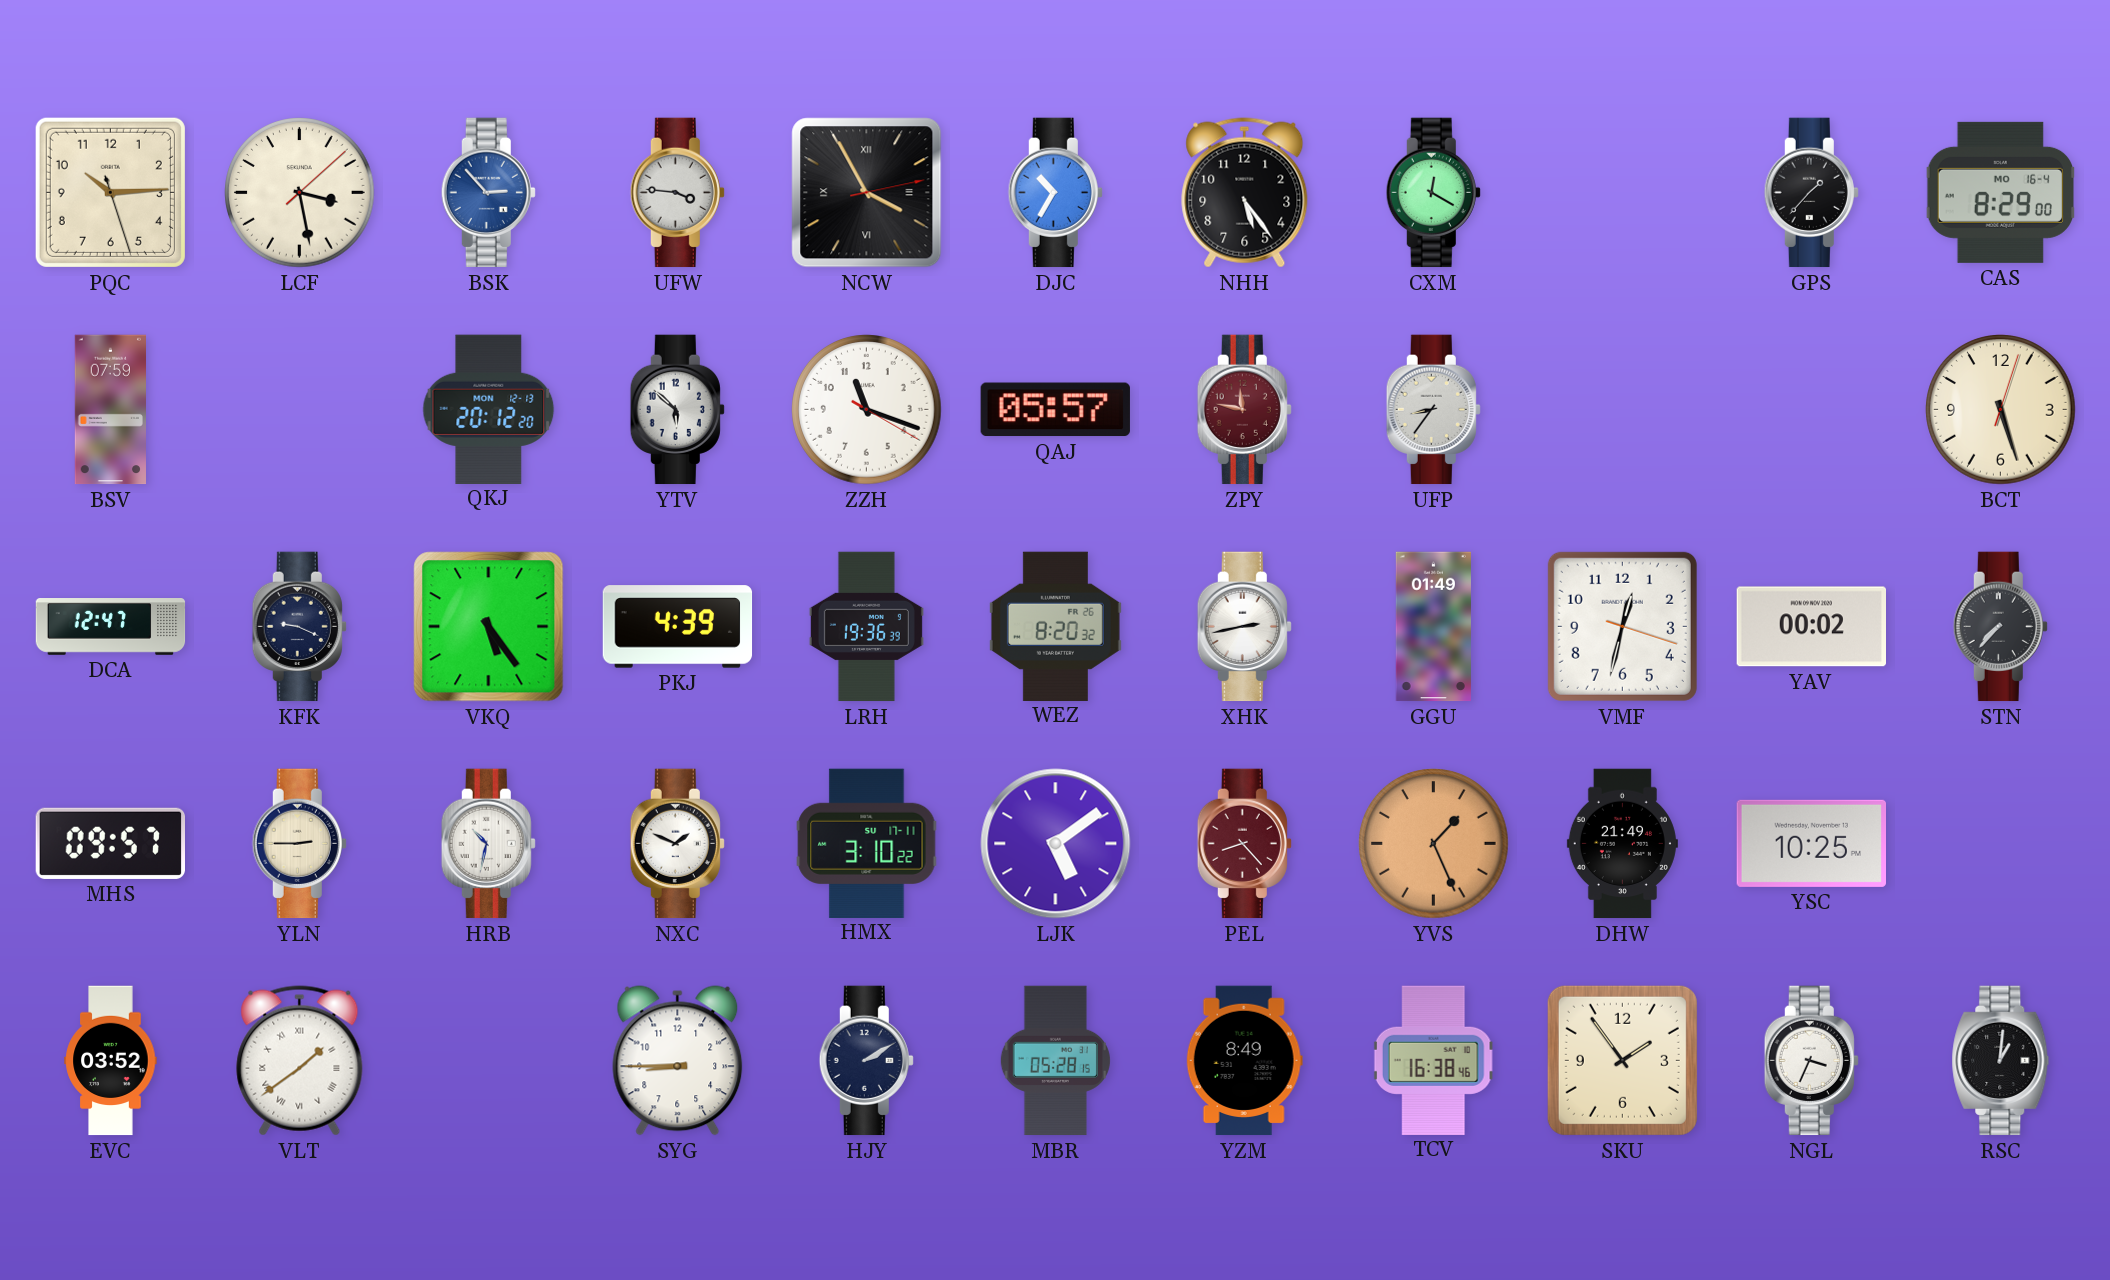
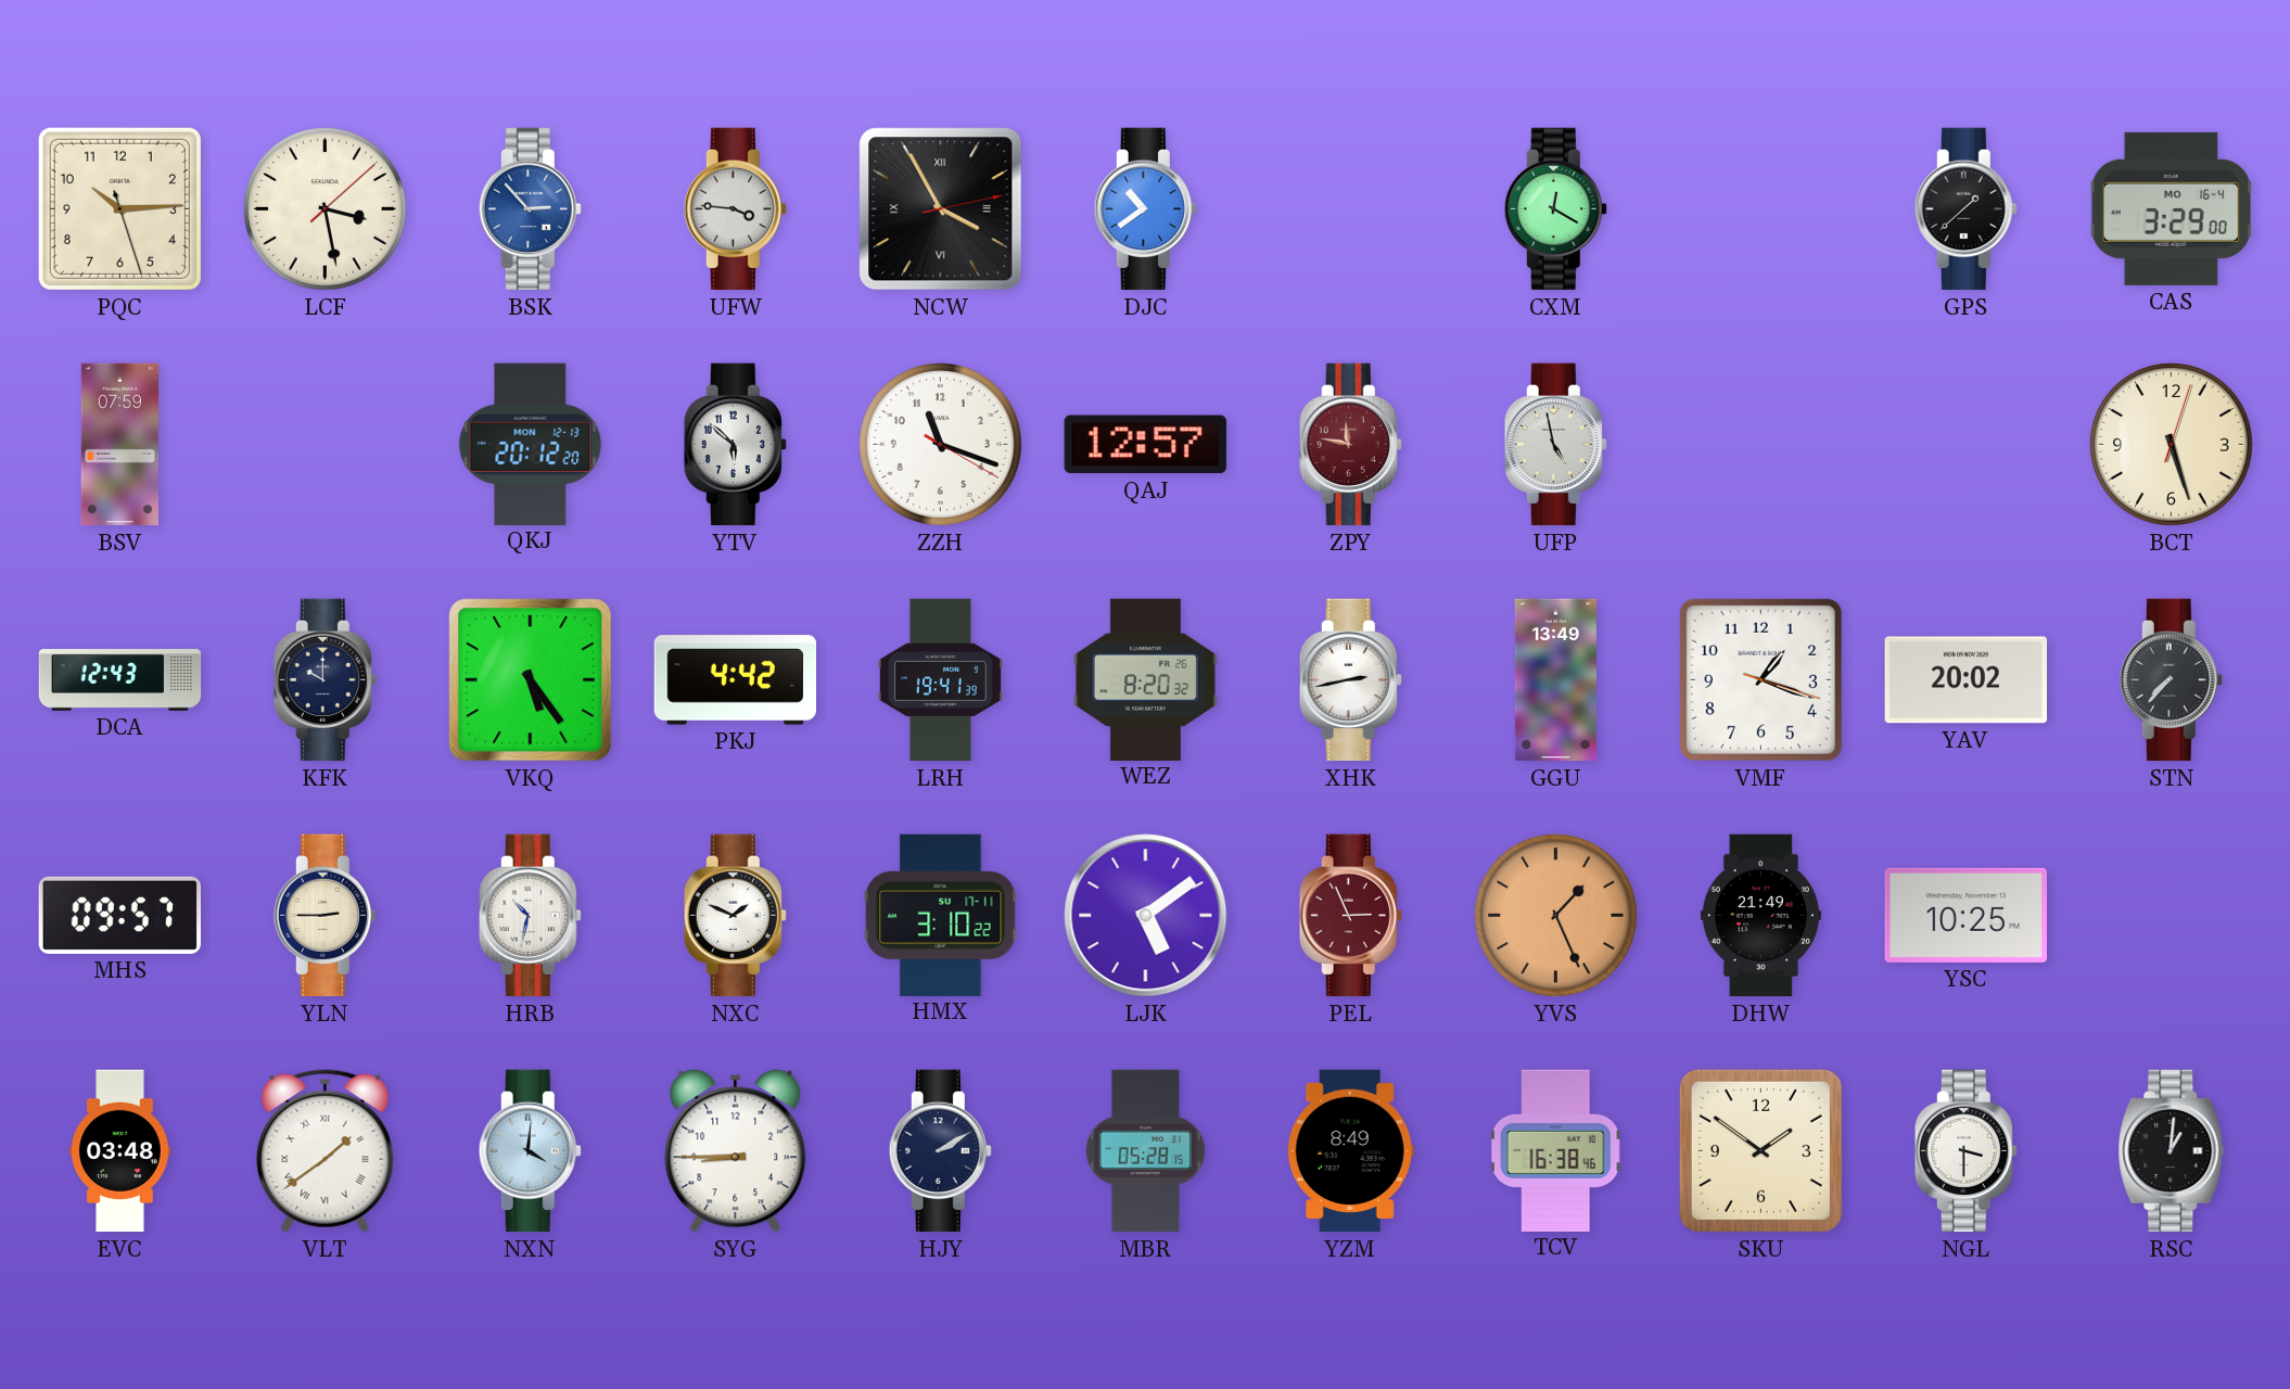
DJC: 10:35 -> 10:39
NHH: 5:24 -> none
GPS: 1:37 -> 1:38
CAS: 8:29 -> 3:29
QAJ: 05:57 -> 12:57
UFP: 8:36 -> 4:58
DCA: 12:47 -> 12:43
KFK: 9:19 -> 10:00
PKJ: 4:39 -> 4:42
LRH: 19:36 -> 19:41
GGU: 01:49 -> 13:49
VMF: 12:32 -> 1:18
YAV: 00:02 -> 20:02
PEL: 8:23 -> 2:56
EVC: 03:52 -> 03:48
NXN: none -> 4:01
SKU: 1:54 -> 1:51
NGL: 3:34 -> 3:30
